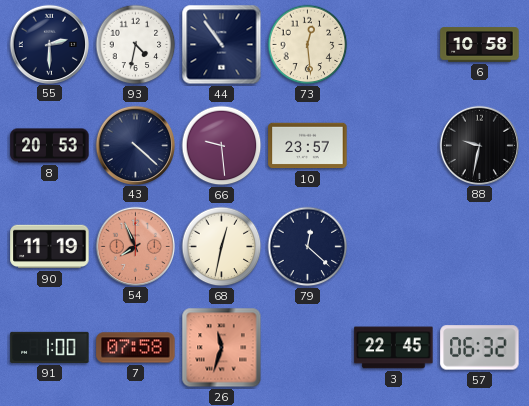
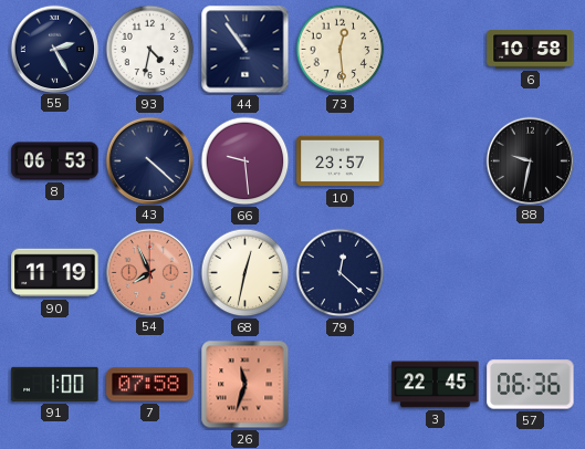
55: 2:30 -> 2:25
8: 20:53 -> 06:53
57: 06:32 -> 06:36
